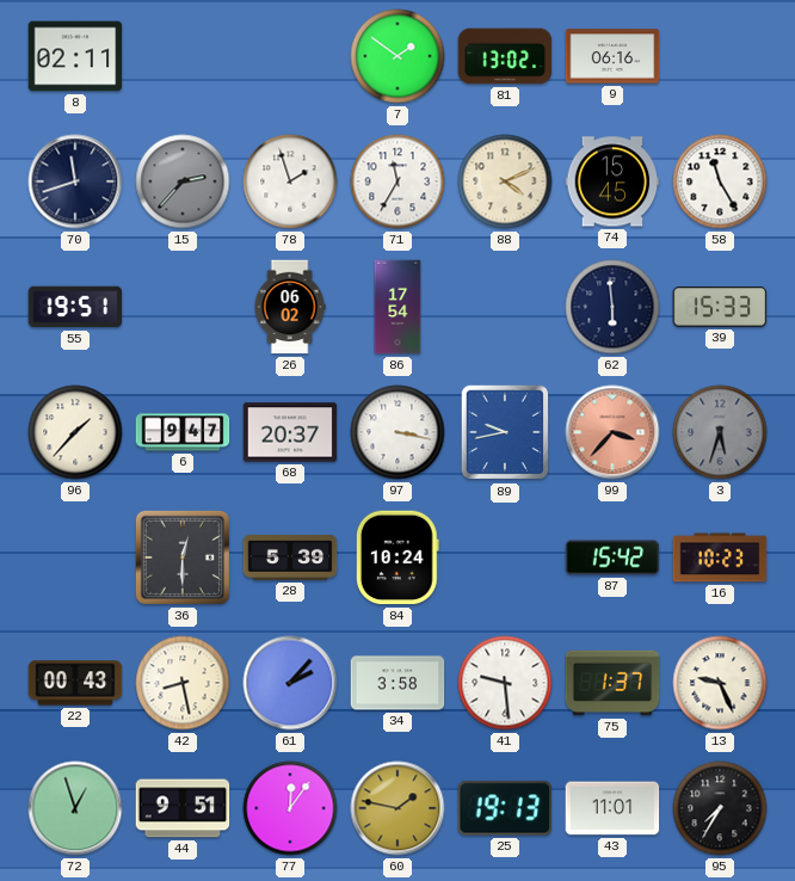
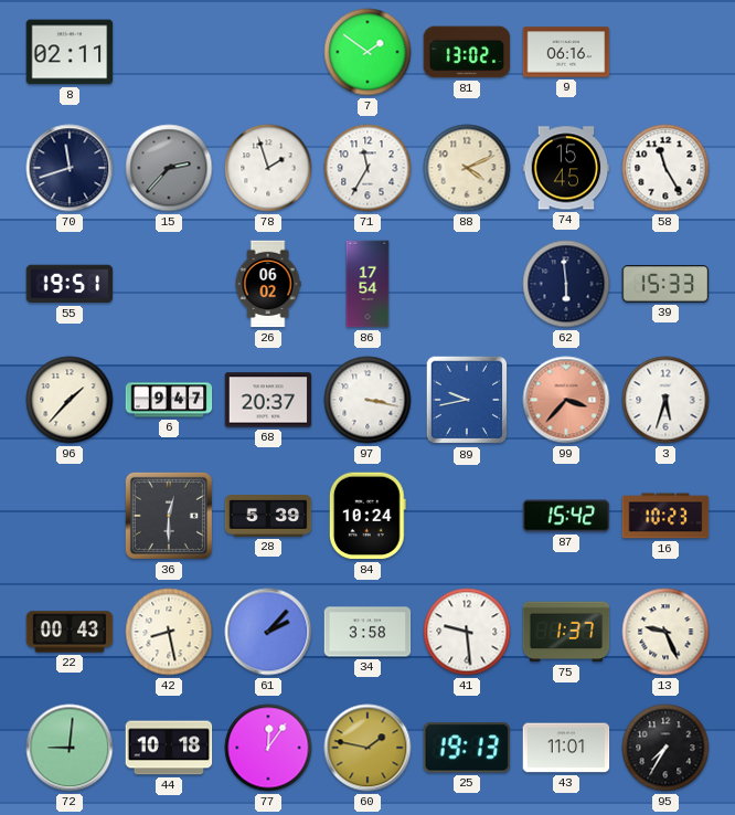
3 dial: grey -> white
72: 12:57 -> 9:01
44: 9:51 -> 10:18
